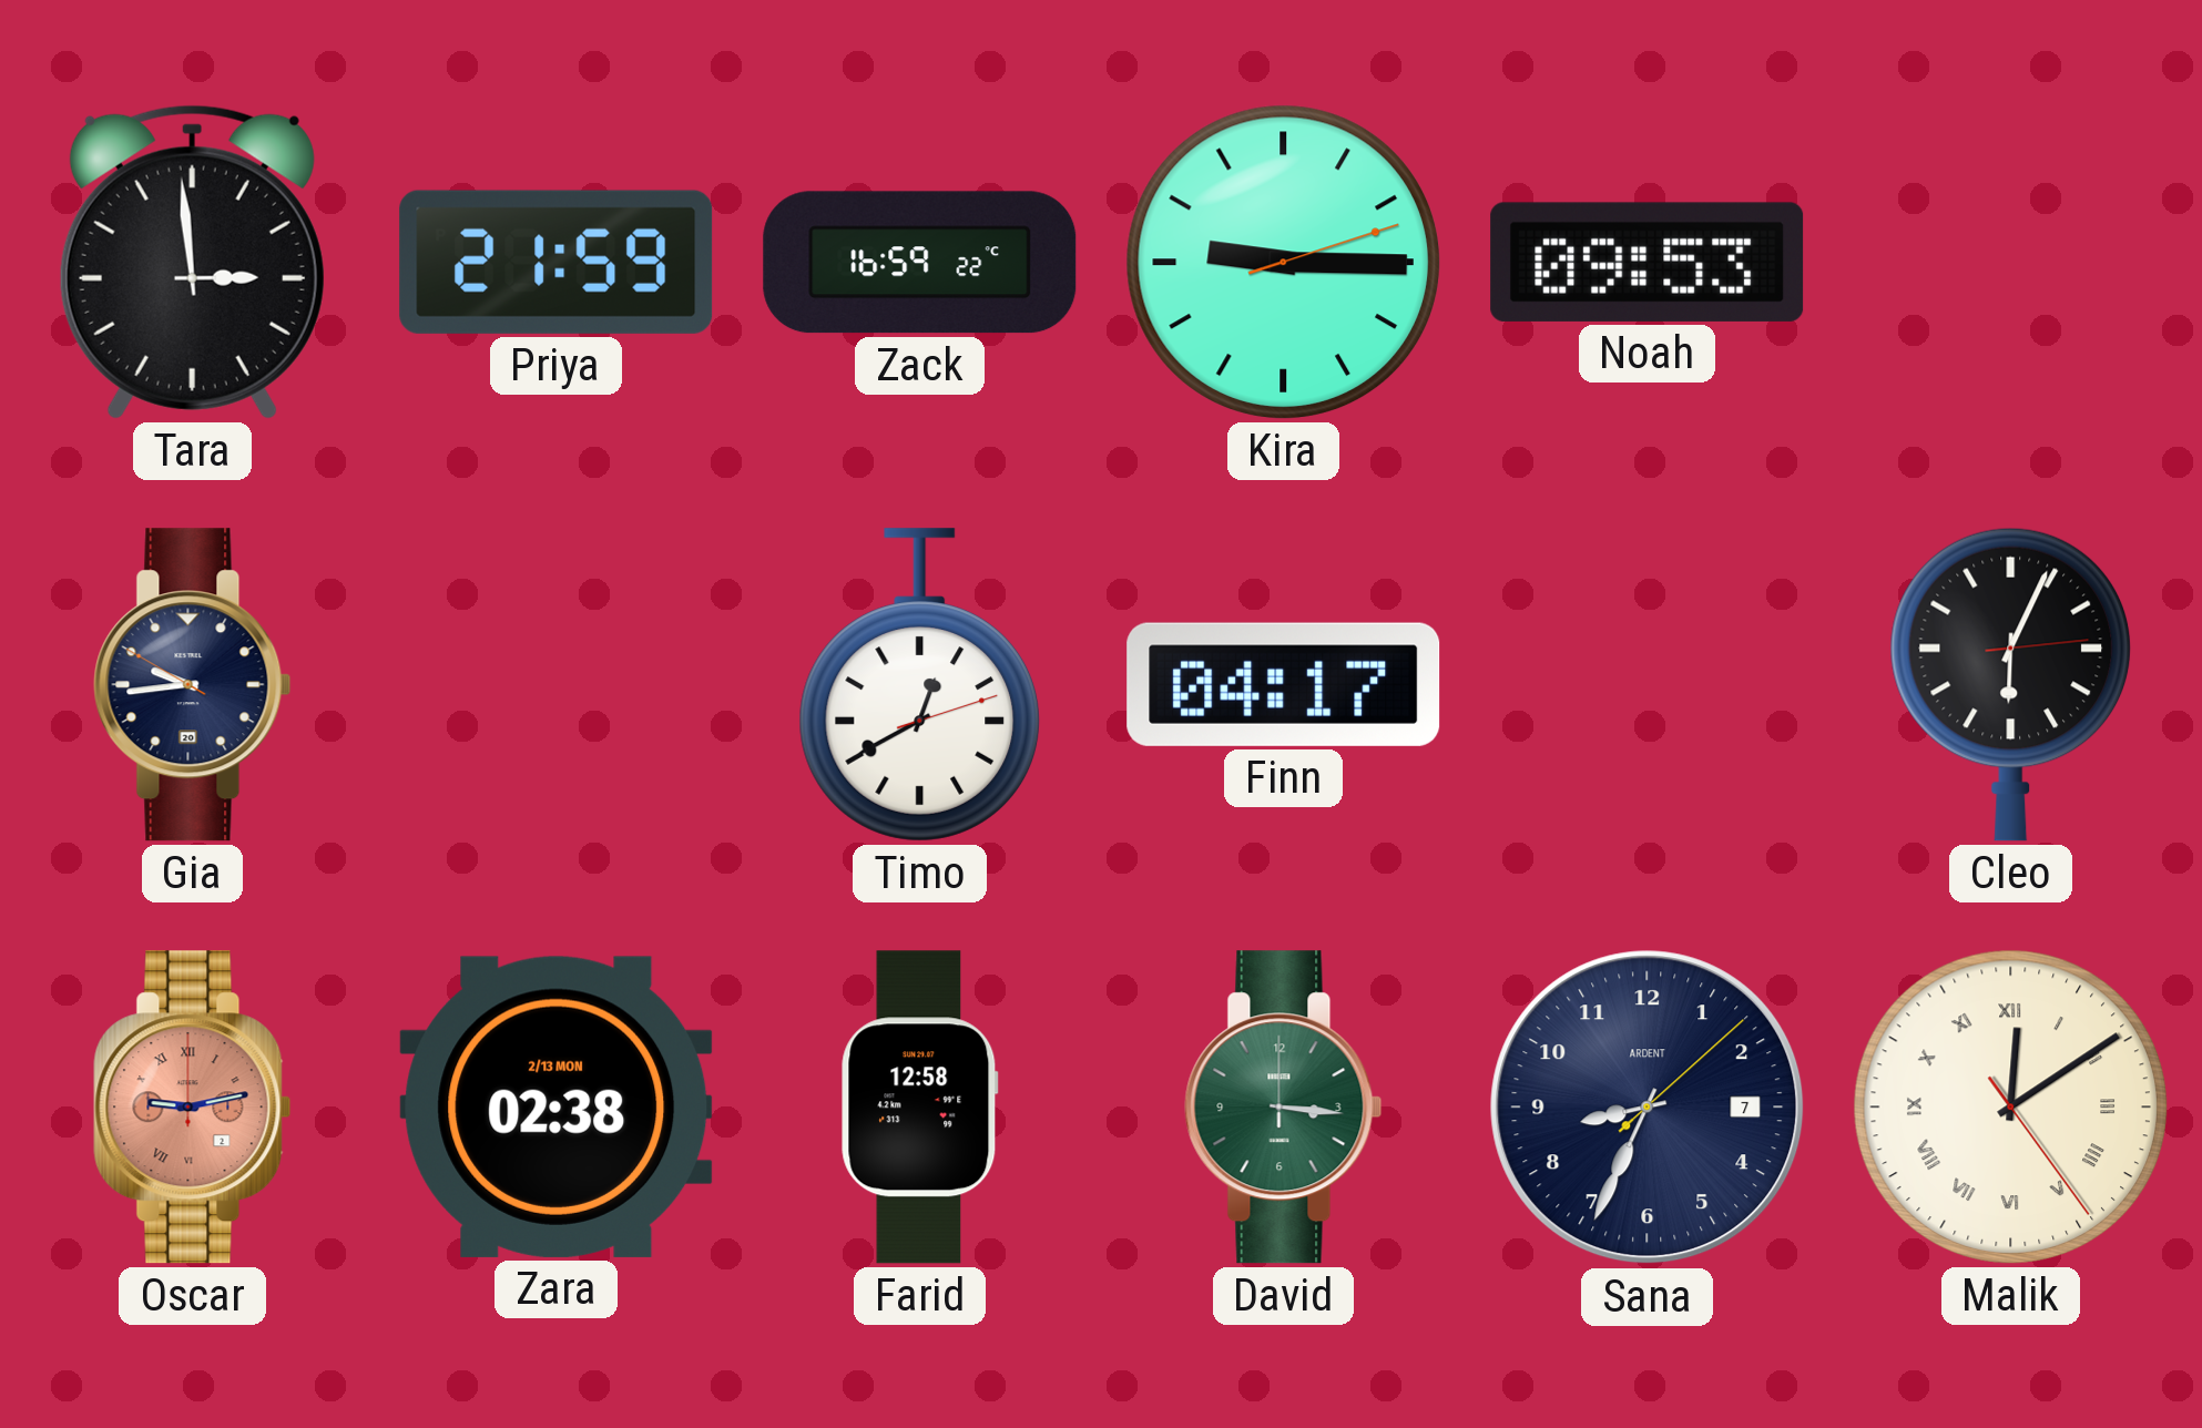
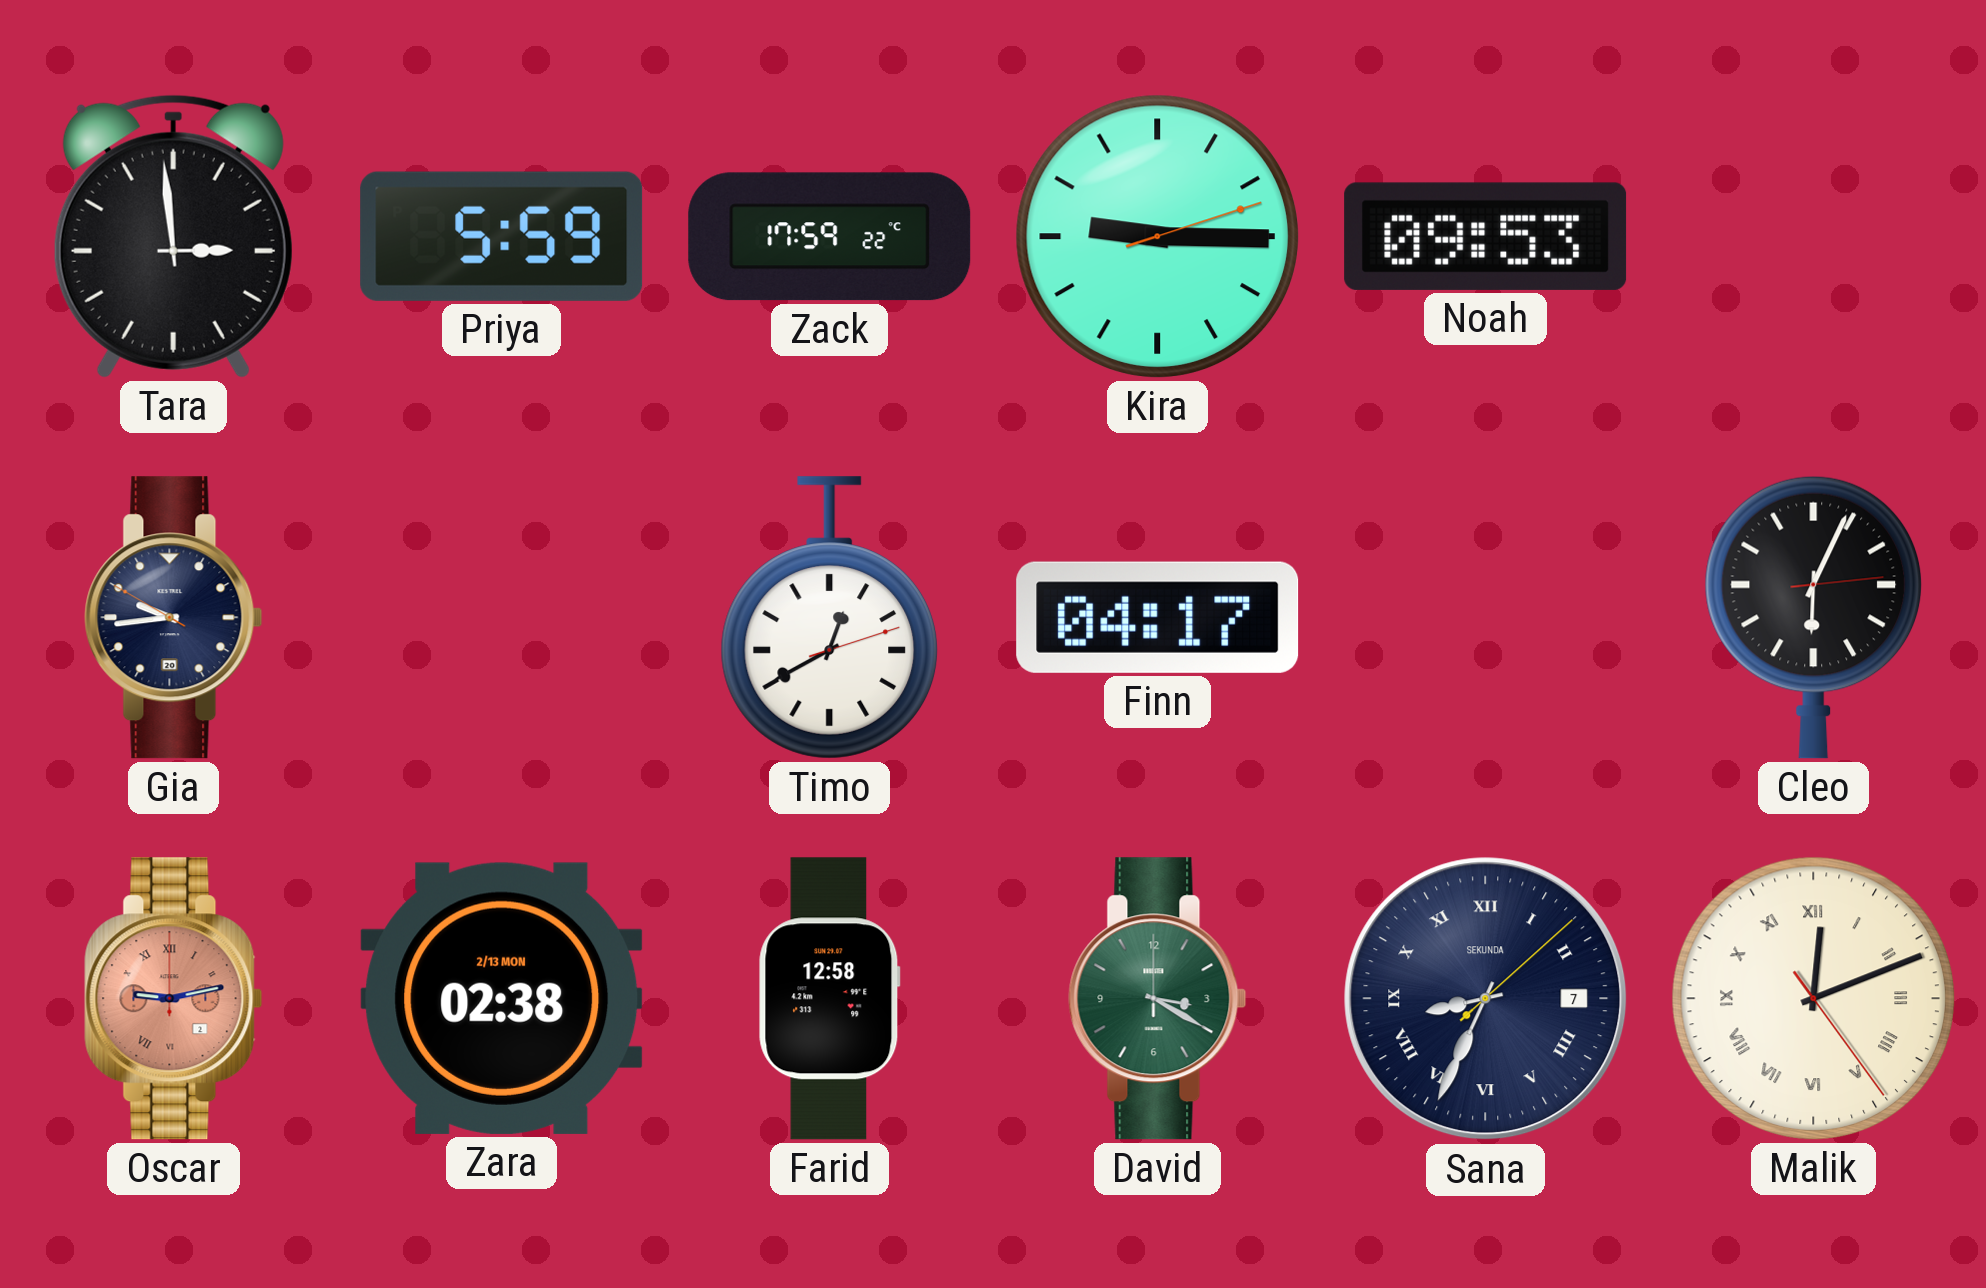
Priya: 21:59 -> 5:59
Zack: 16:59 -> 17:59
David: 3:16 -> 3:20
Sana numerals: Arabic -> Roman
Sana brand: ARDENT -> SEKUNDA
Malik: 12:09 -> 12:11
